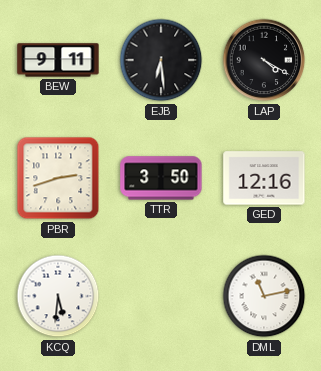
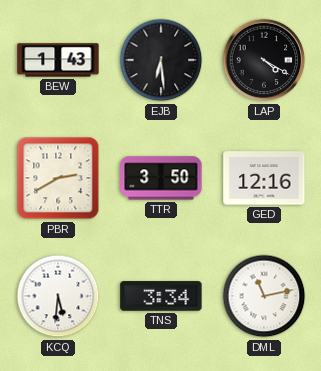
BEW: 9:11 -> 1:43
PBR: 2:42 -> 2:40
TNS: none -> 3:34
